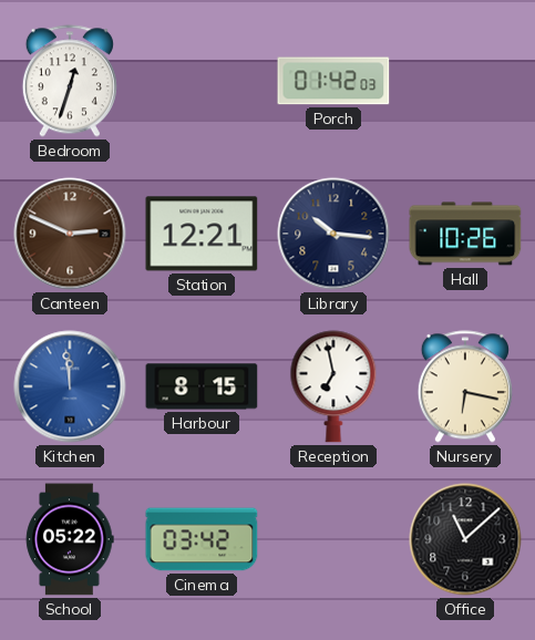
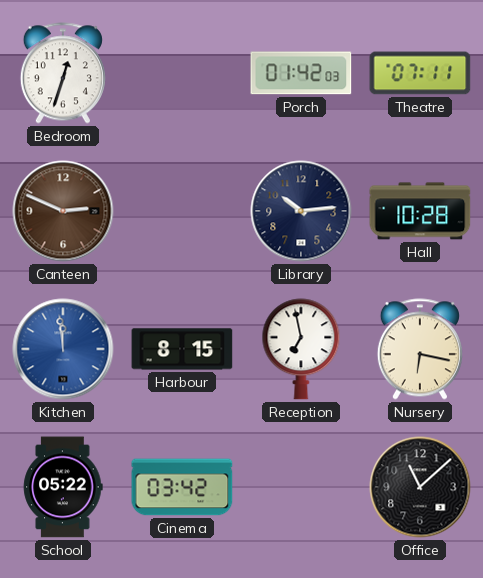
Theatre: none -> 07:11
Station: 12:21 -> none
Library: 10:16 -> 10:14
Hall: 10:26 -> 10:28
